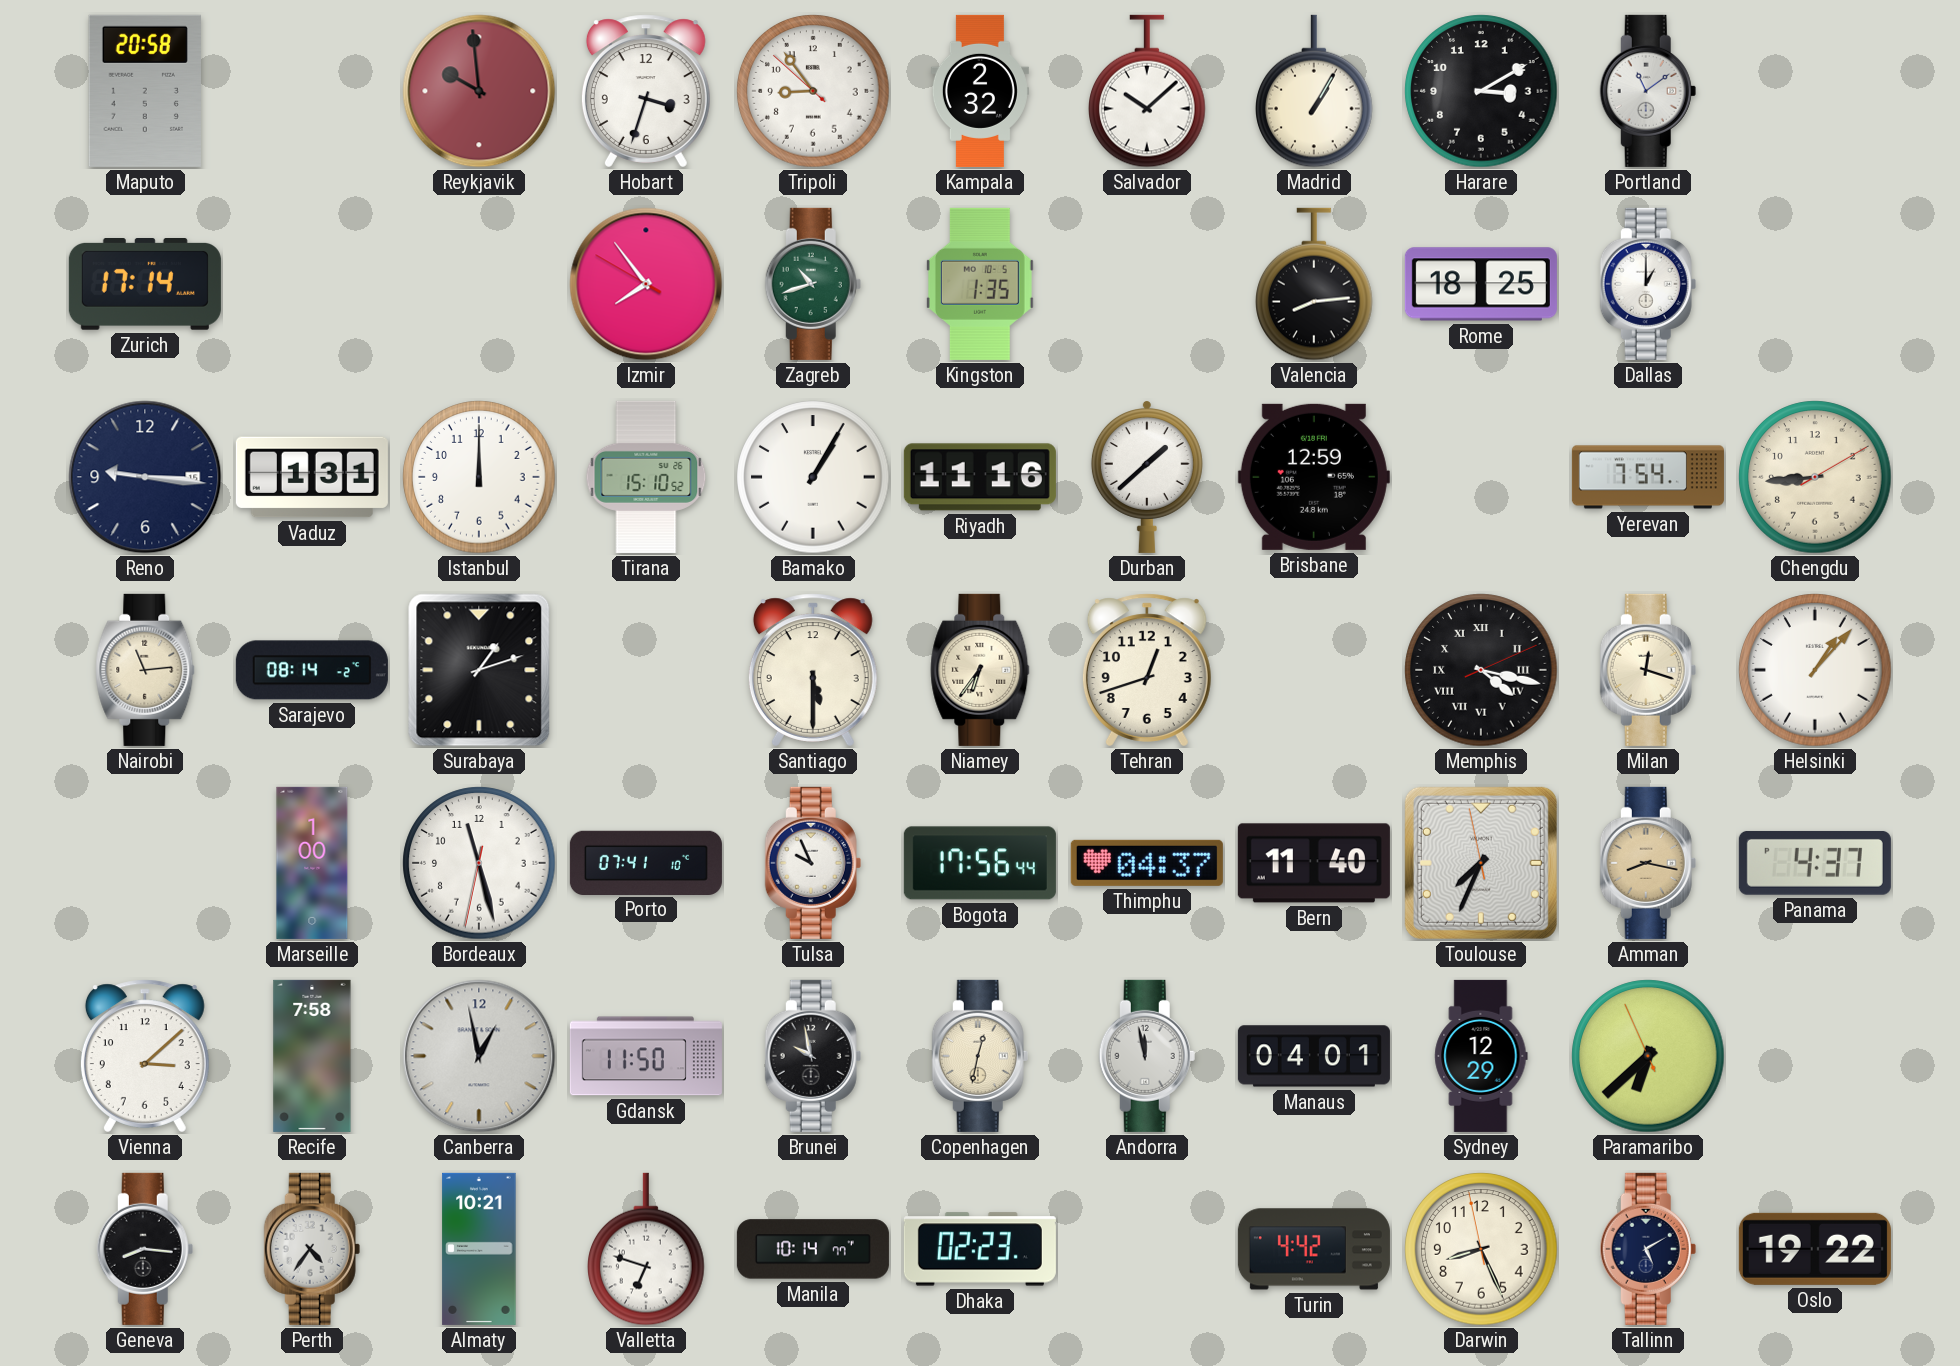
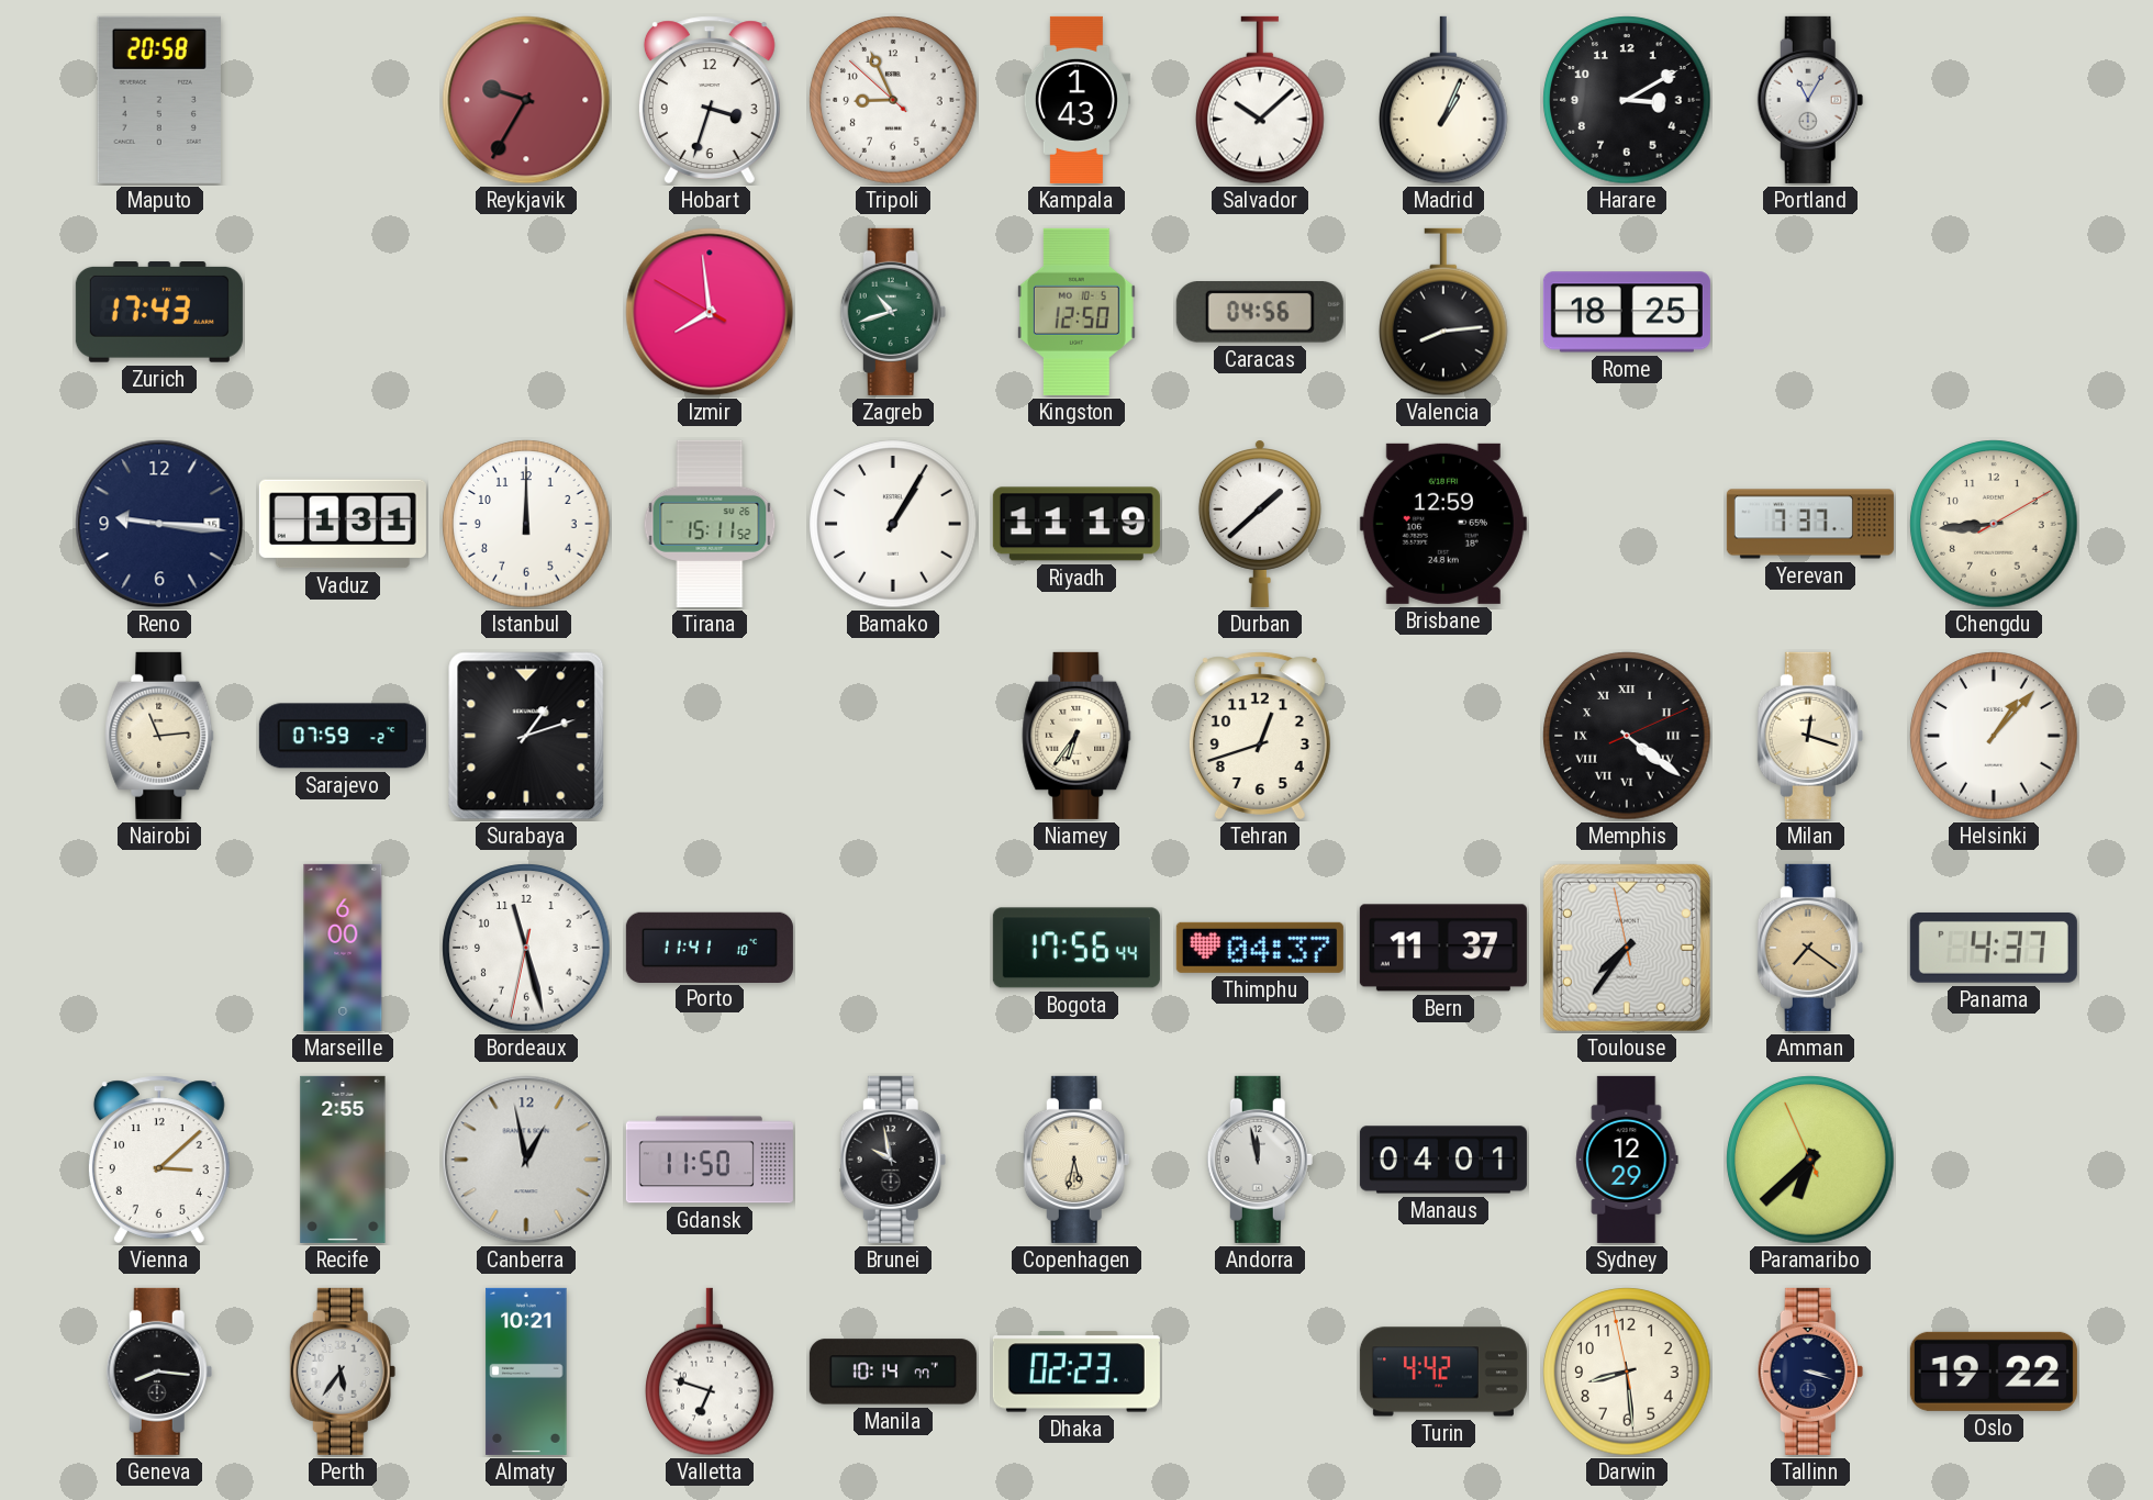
Reykjavik: 9:59 -> 9:35
Tripoli: 8:53 -> 8:55
Kampala: 2:32 -> 1:43
Madrid: 1:05 -> 1:04
Portland: 11:09 -> 11:05
Zurich: 17:14 -> 17:43
Izmir: 7:53 -> 7:58
Kingston: 1:35 -> 12:50
Caracas: none -> 04:56
Dallas: 1:00 -> none
Tirana: 15:10 -> 15:11
Riyadh: 11:16 -> 11:19
Yerevan: 7:54 -> 7:37
Sarajevo: 08:14 -> 07:59
Santiago: 5:30 -> none
Memphis: 4:17 -> 4:21
Marseille: 1:00 -> 6:00
Porto: 07:41 -> 11:41
Tulsa: 9:56 -> none
Bern: 11:40 -> 11:37
Toulouse: 7:33 -> 7:35
Amman: 8:17 -> 7:21
Recife: 7:58 -> 2:55
Copenhagen: 12:32 -> 5:32
Perth: 4:36 -> 5:36
Darwin: 8:25 -> 8:28
Tallinn: 5:10 -> 3:18
